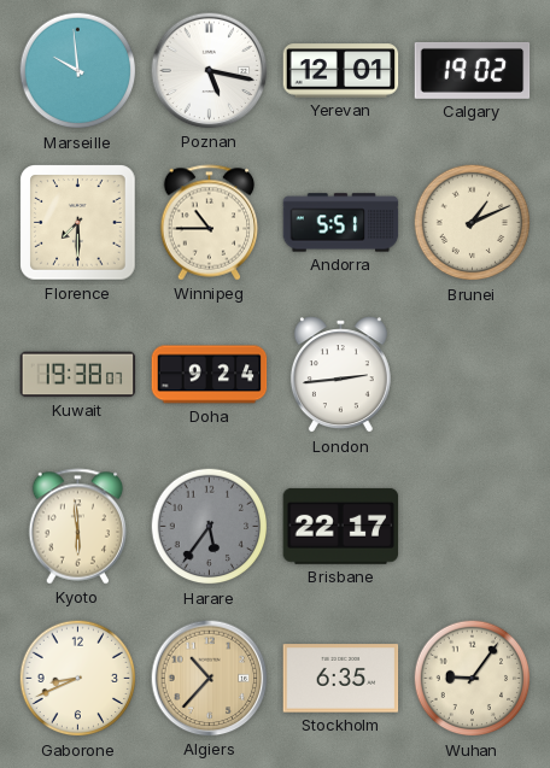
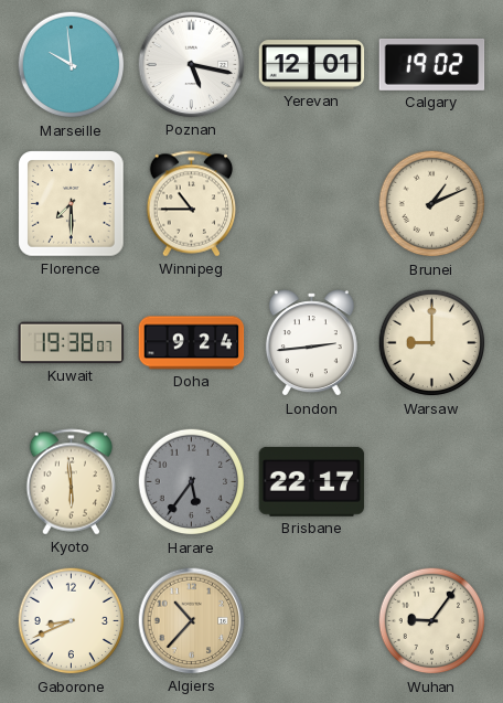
Andorra: 5:51 -> none
Warsaw: none -> 9:00
Stockholm: 6:35 -> none
